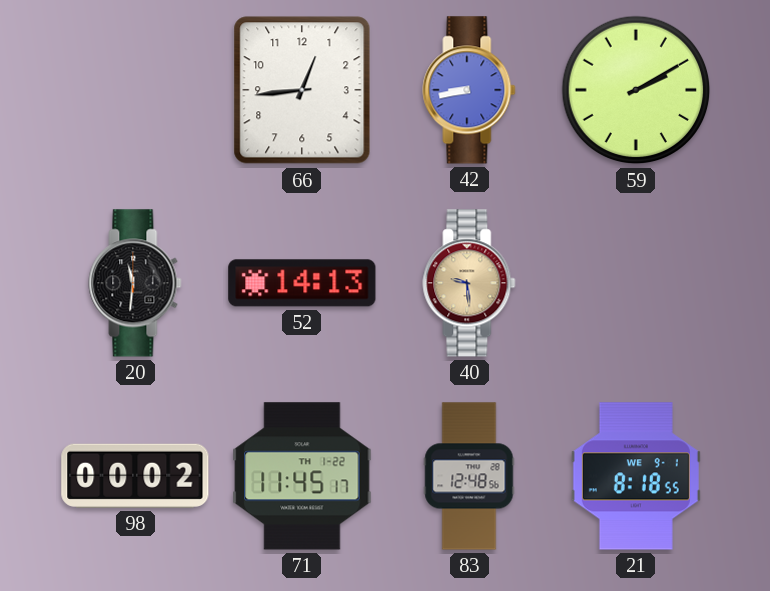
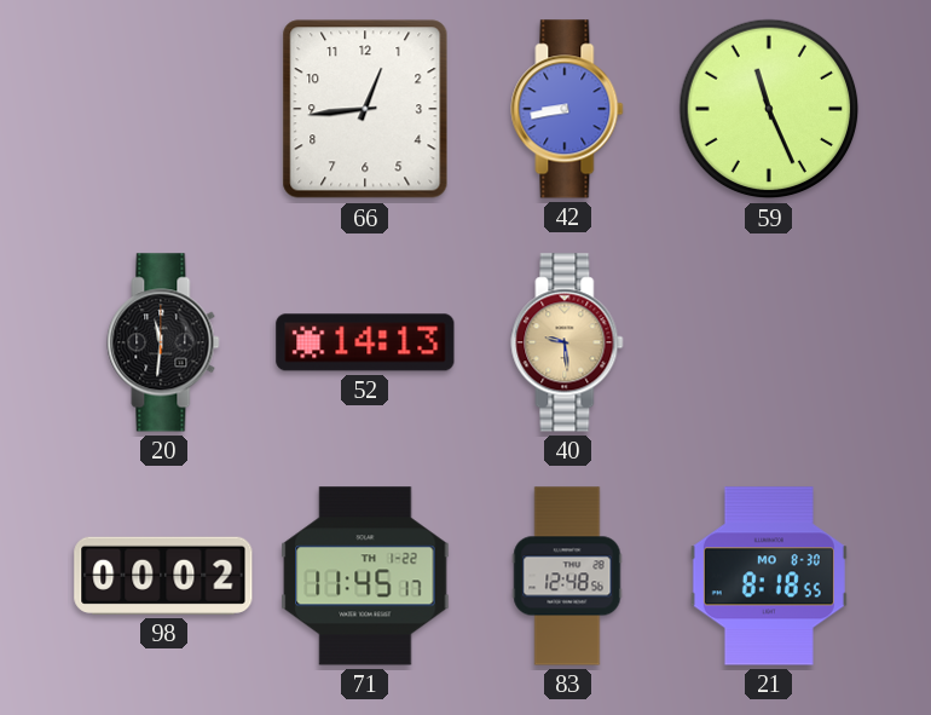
59: 2:10 -> 11:26
21 date: WE 9-1 -> MO 8-30
